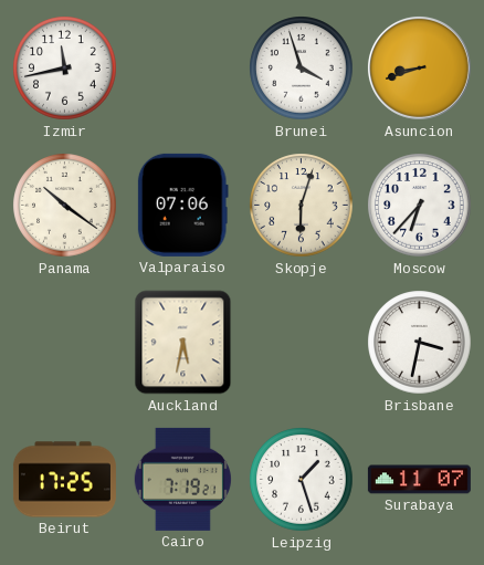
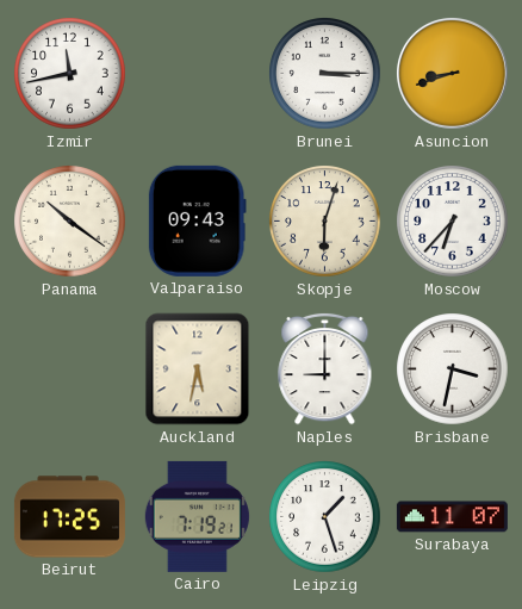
Brunei: 3:57 -> 3:15
Valparaiso: 07:06 -> 09:43
Naples: none -> 9:00
